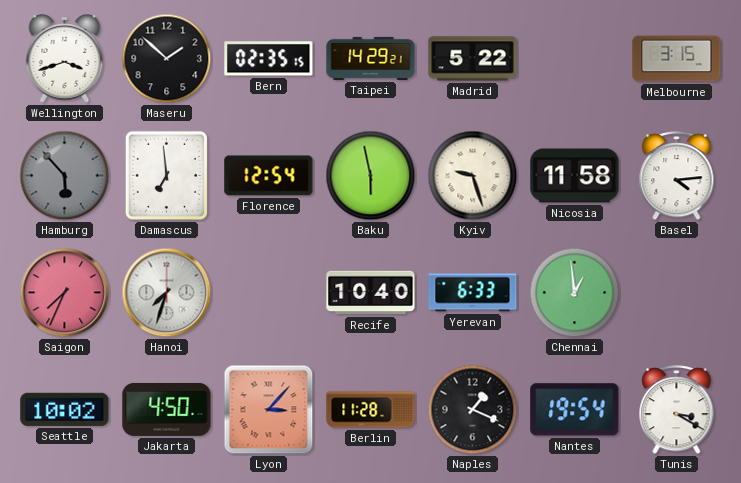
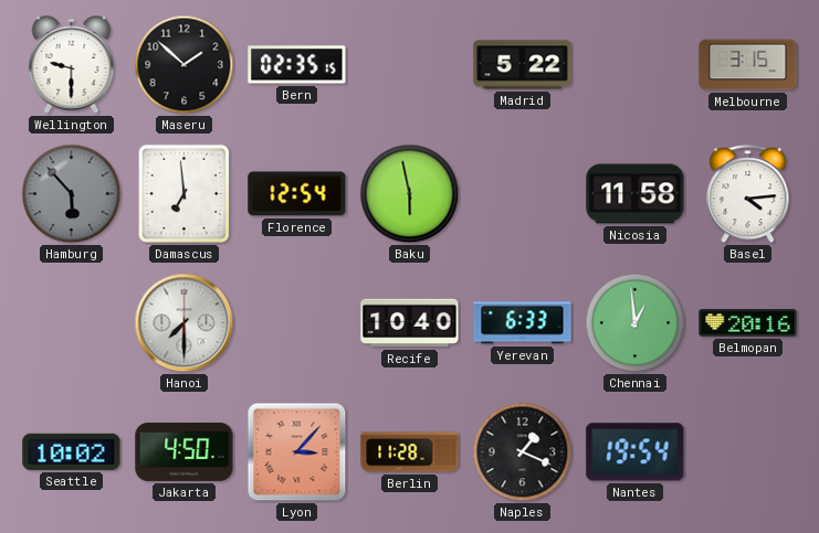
Wellington: 3:42 -> 9:30
Taipei: 14:29 -> none
Kyiv: 9:27 -> none
Saigon: 7:34 -> none
Hanoi: 7:33 -> 7:30
Belmopan: none -> 20:16
Tunis: 3:20 -> none
